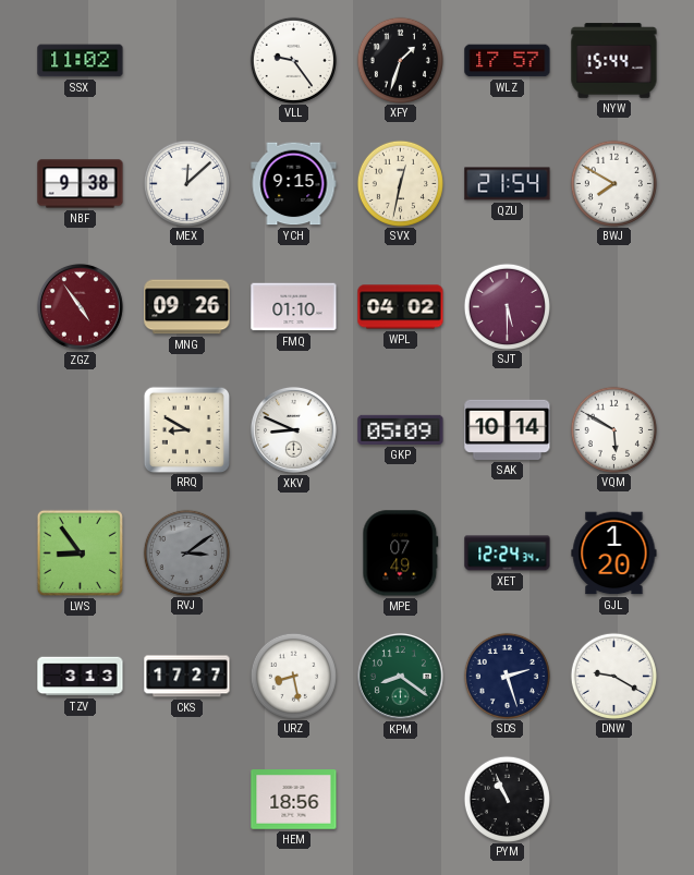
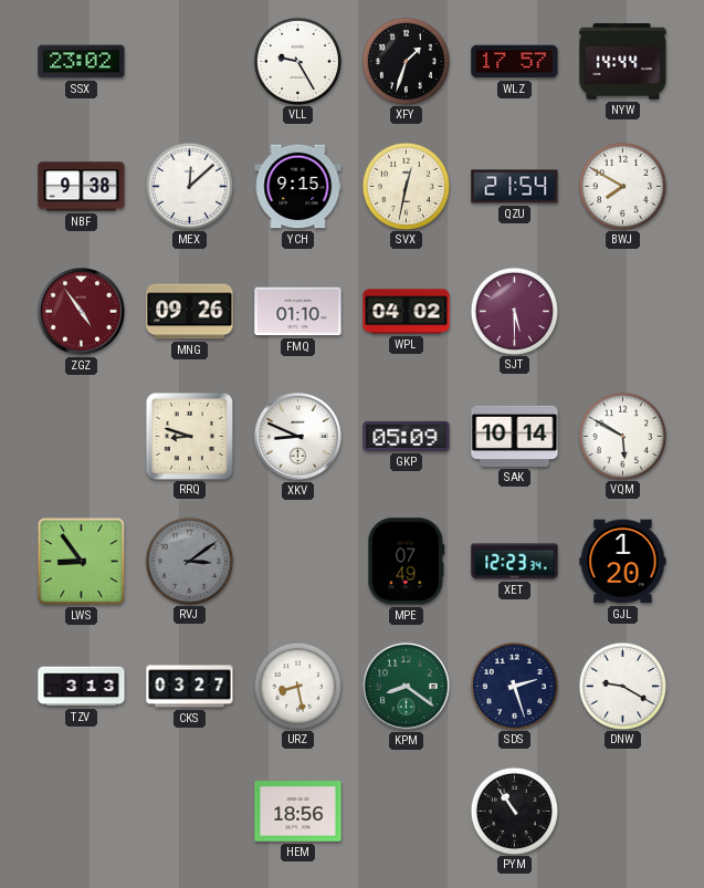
SSX: 11:02 -> 23:02
VLL: 9:24 -> 9:25
NYW: 15:44 -> 14:44
RRQ: 8:50 -> 8:48
XET: 12:24 -> 12:23
CKS: 17:27 -> 03:27
PYM: 10:56 -> 10:54
